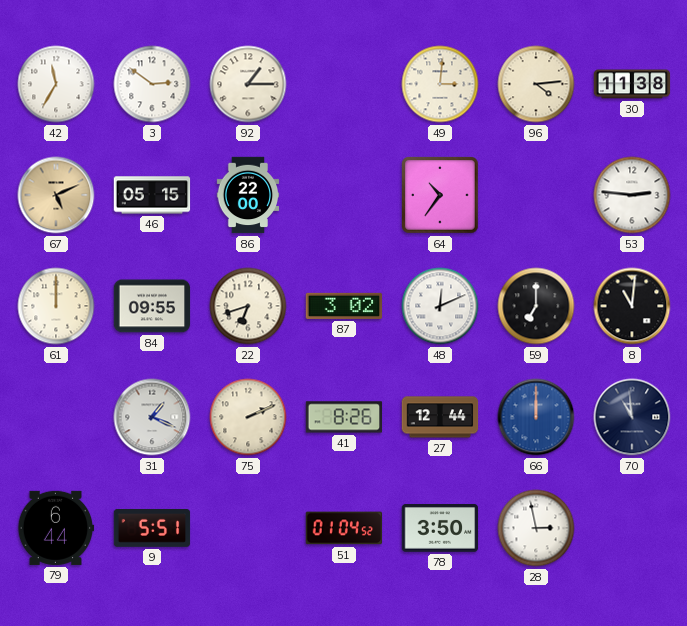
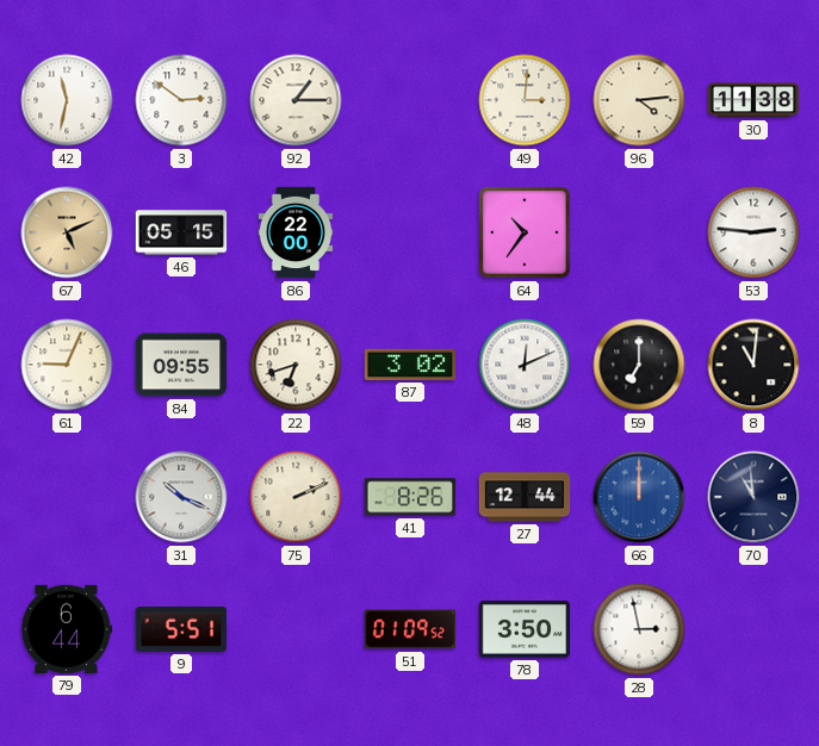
42: 11:35 -> 11:32
61: 12:00 -> 9:04
31: 1:19 -> 10:19
51: 01:04 -> 01:09
